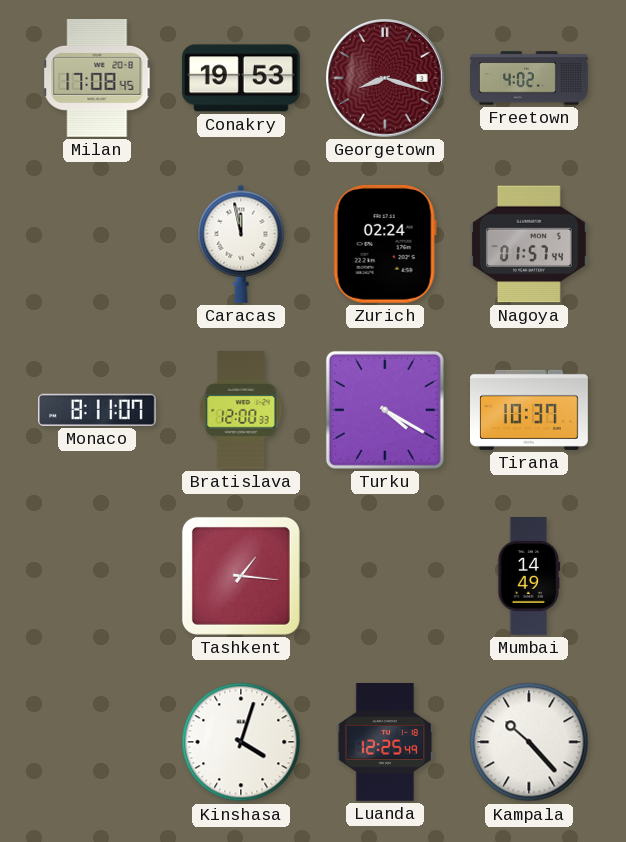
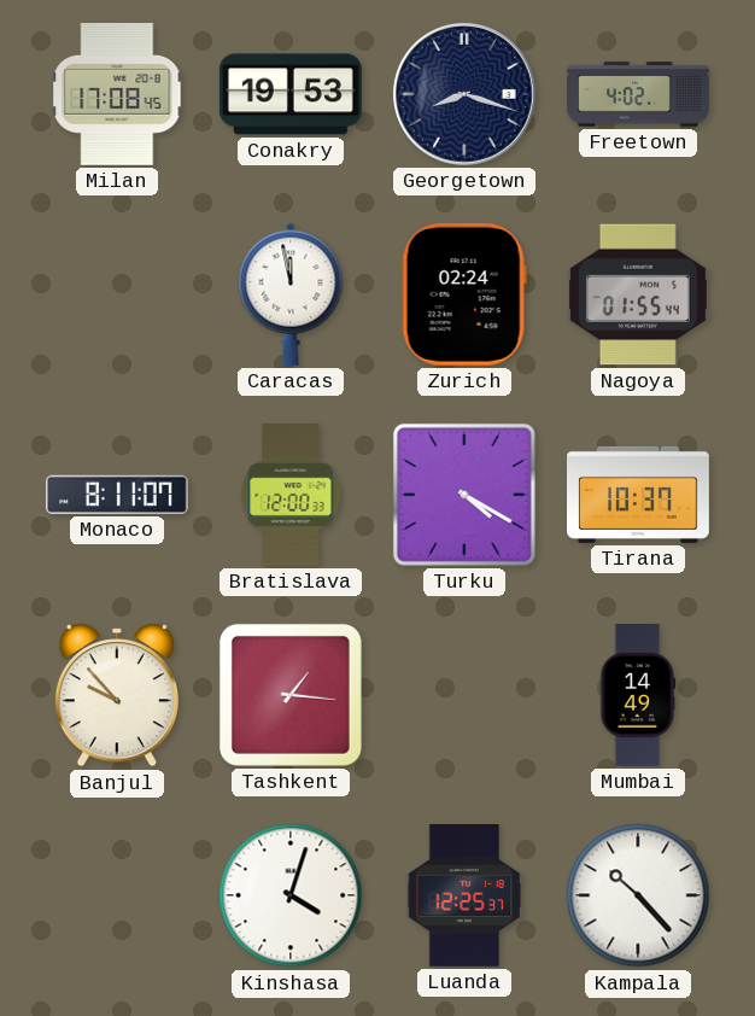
Georgetown dial: burgundy -> navy
Nagoya: 01:57 -> 01:55
Banjul: none -> 9:53
Luanda: 12:25:49 -> 12:25:37
